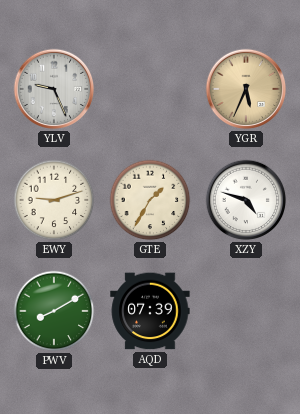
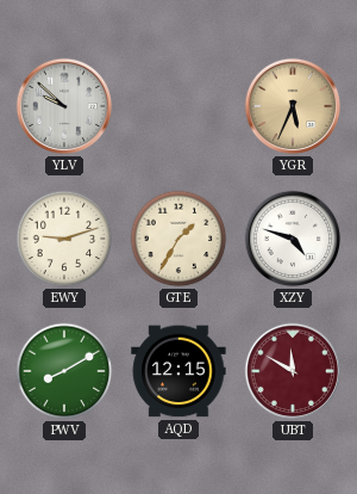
YLV: 9:26 -> 9:52
AQD: 07:39 -> 12:15
UBT: none -> 11:50
